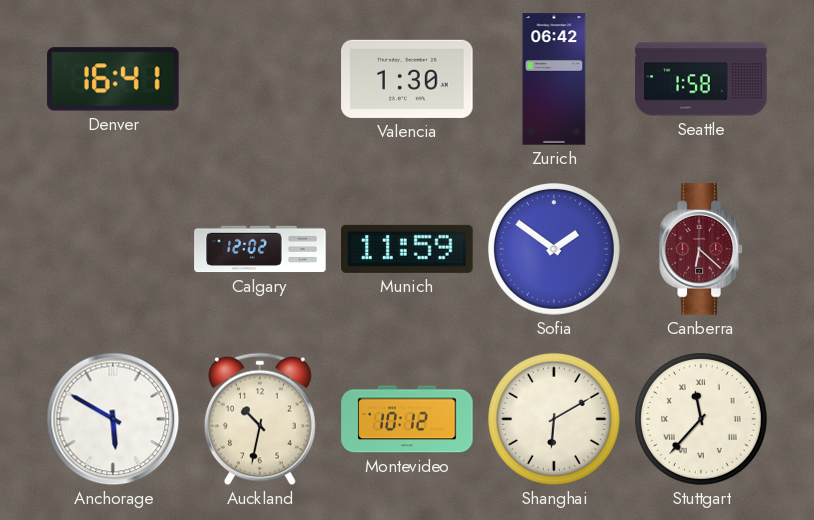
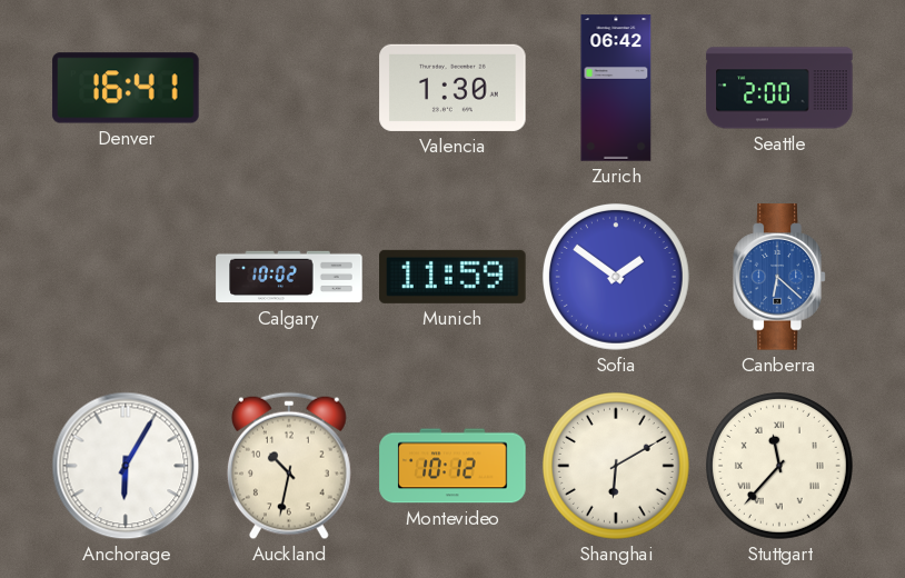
Seattle: 1:58 -> 2:00
Calgary: 12:02 -> 10:02
Canberra dial: burgundy -> blue
Anchorage: 5:50 -> 6:05
